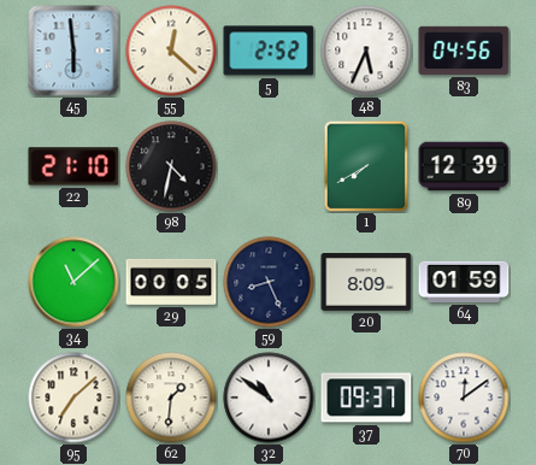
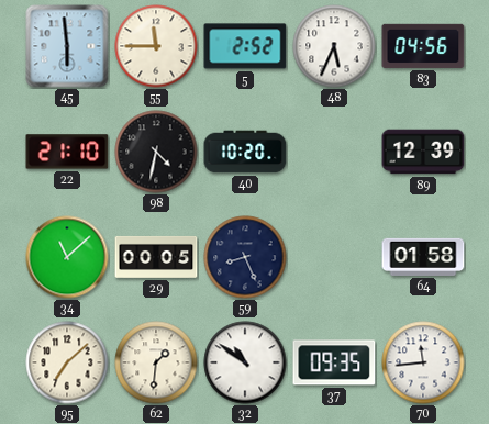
55: 12:22 -> 11:45
40: none -> 10:20
1: 7:40 -> none
20: 8:09 -> none
64: 01:59 -> 01:58
37: 09:37 -> 09:35
70: 12:09 -> 11:44
